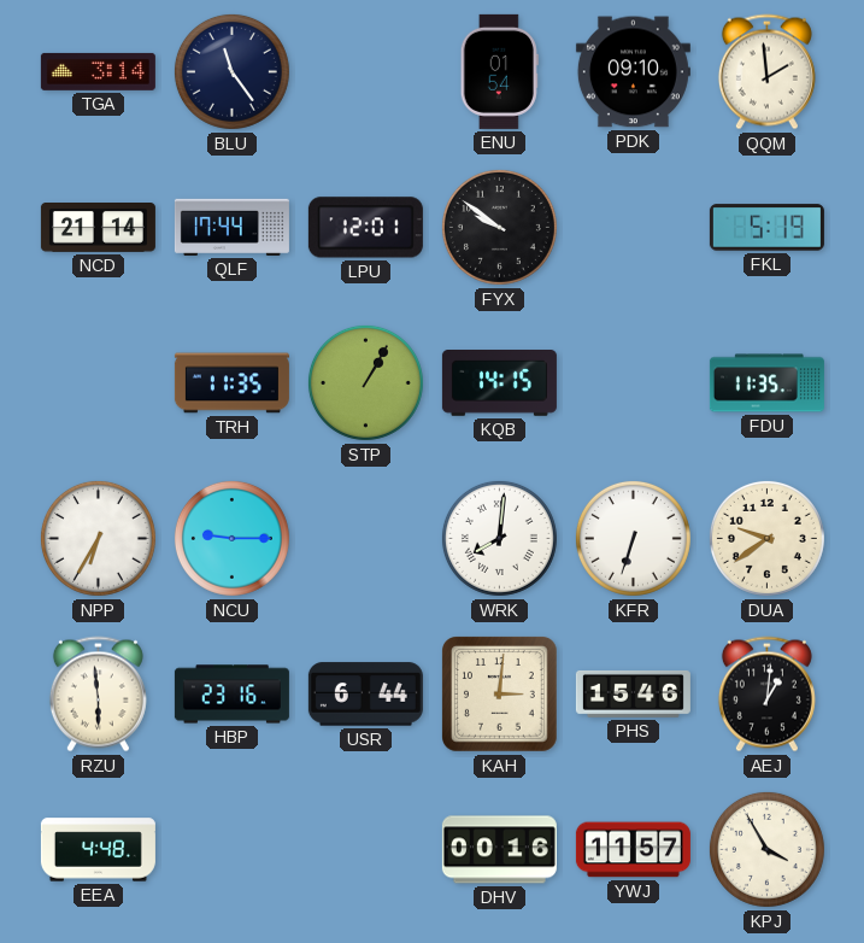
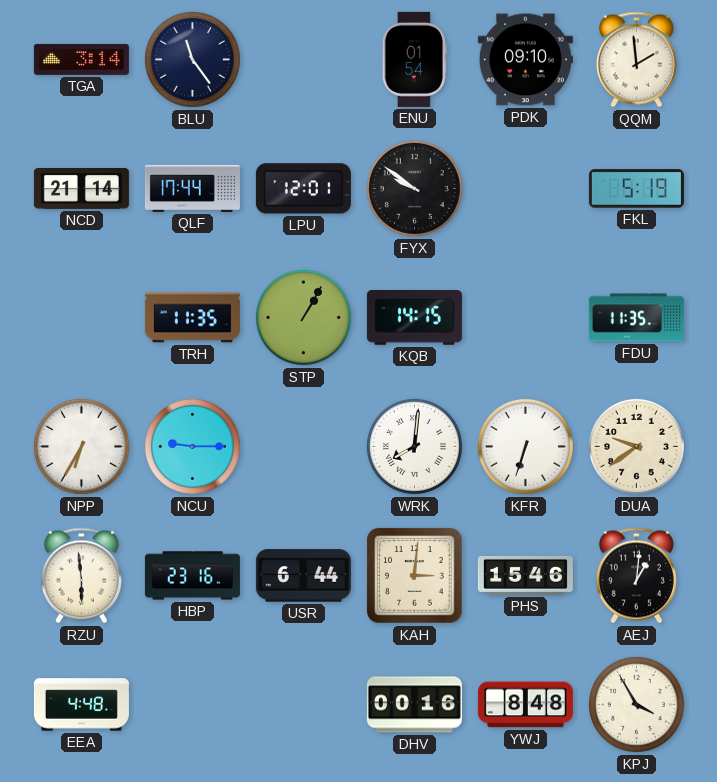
YWJ: 11:57 -> 8:48
